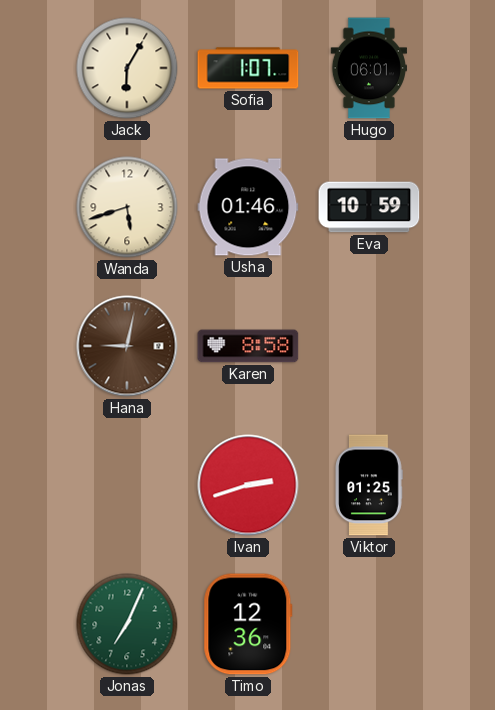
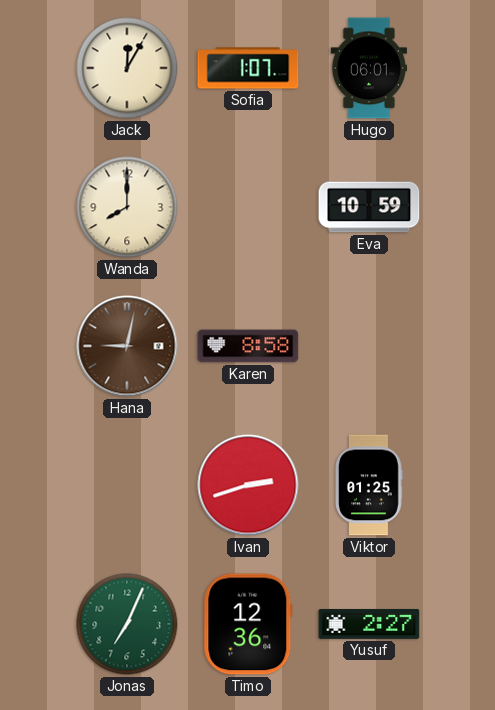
Jack: 6:05 -> 12:05
Wanda: 5:42 -> 8:00
Usha: 01:46 -> none
Yusuf: none -> 2:27
